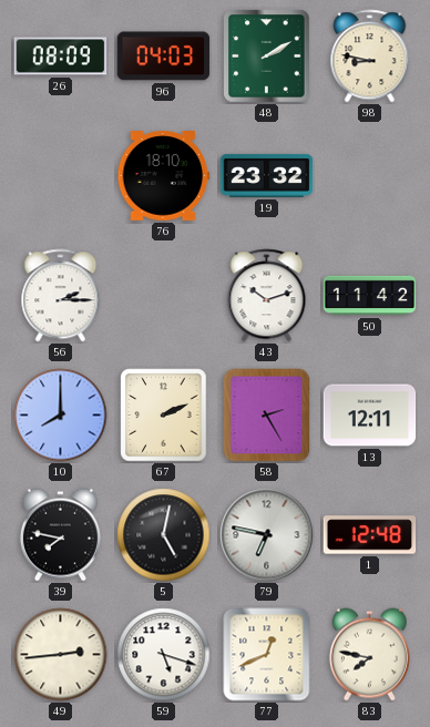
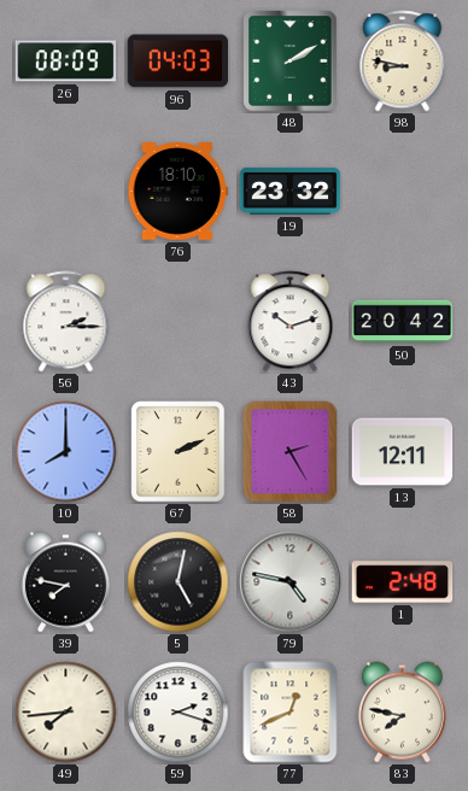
50: 11:42 -> 20:42
79: 6:47 -> 4:47
1: 12:48 -> 2:48
49: 2:44 -> 7:44
59: 5:18 -> 2:18
